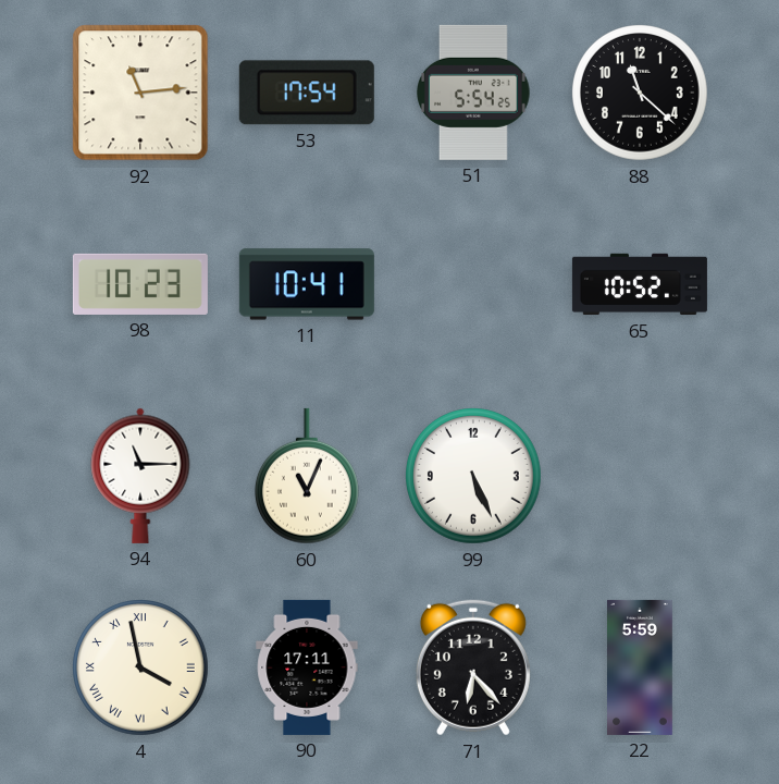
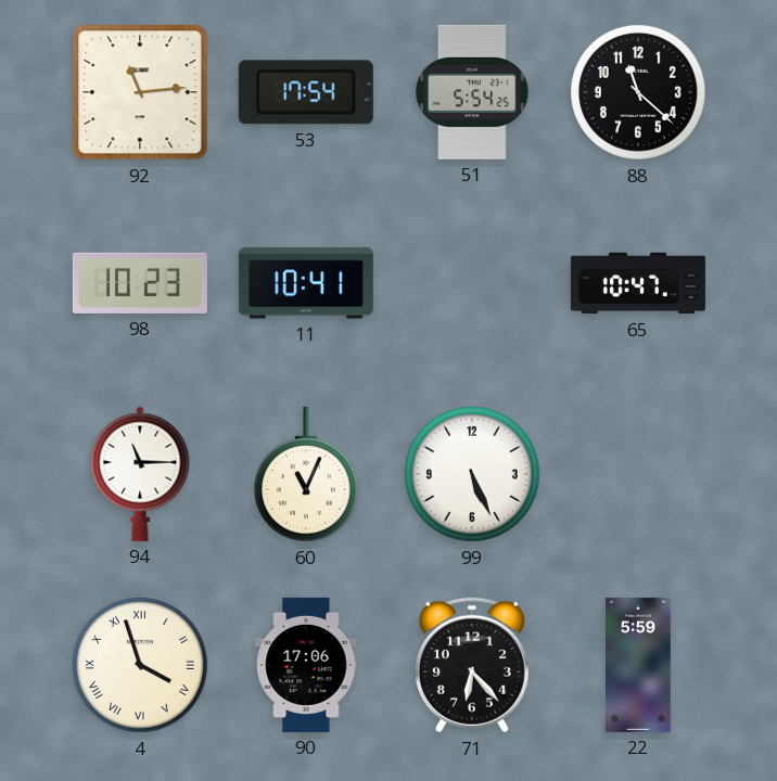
65: 10:52 -> 10:47
4: 3:58 -> 3:57
90: 17:11 -> 17:06
